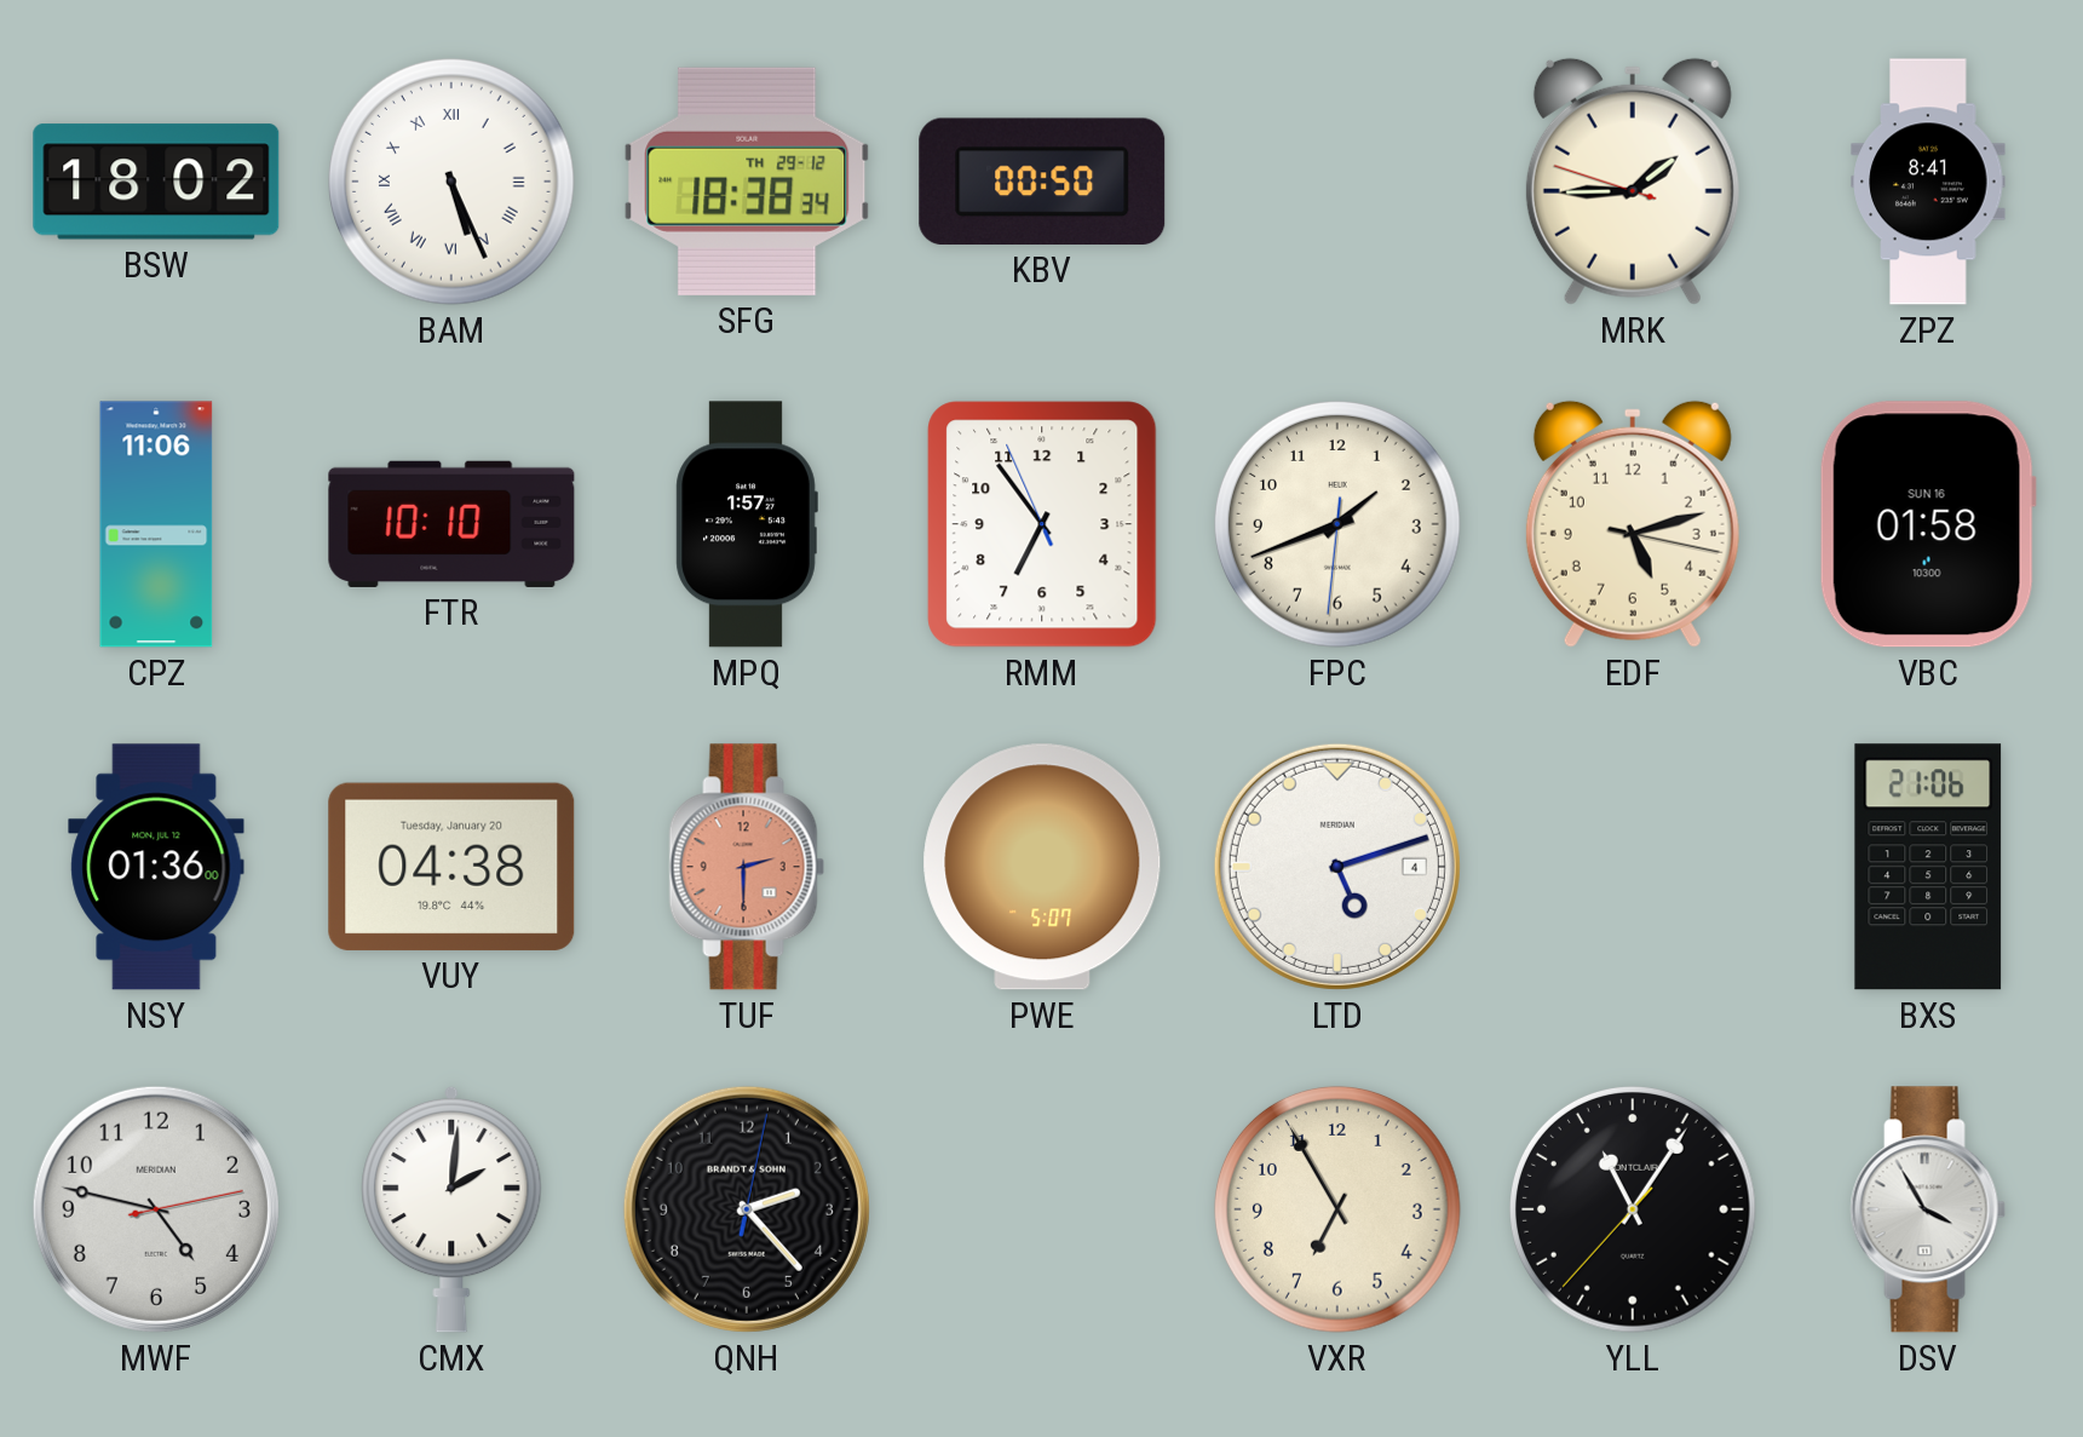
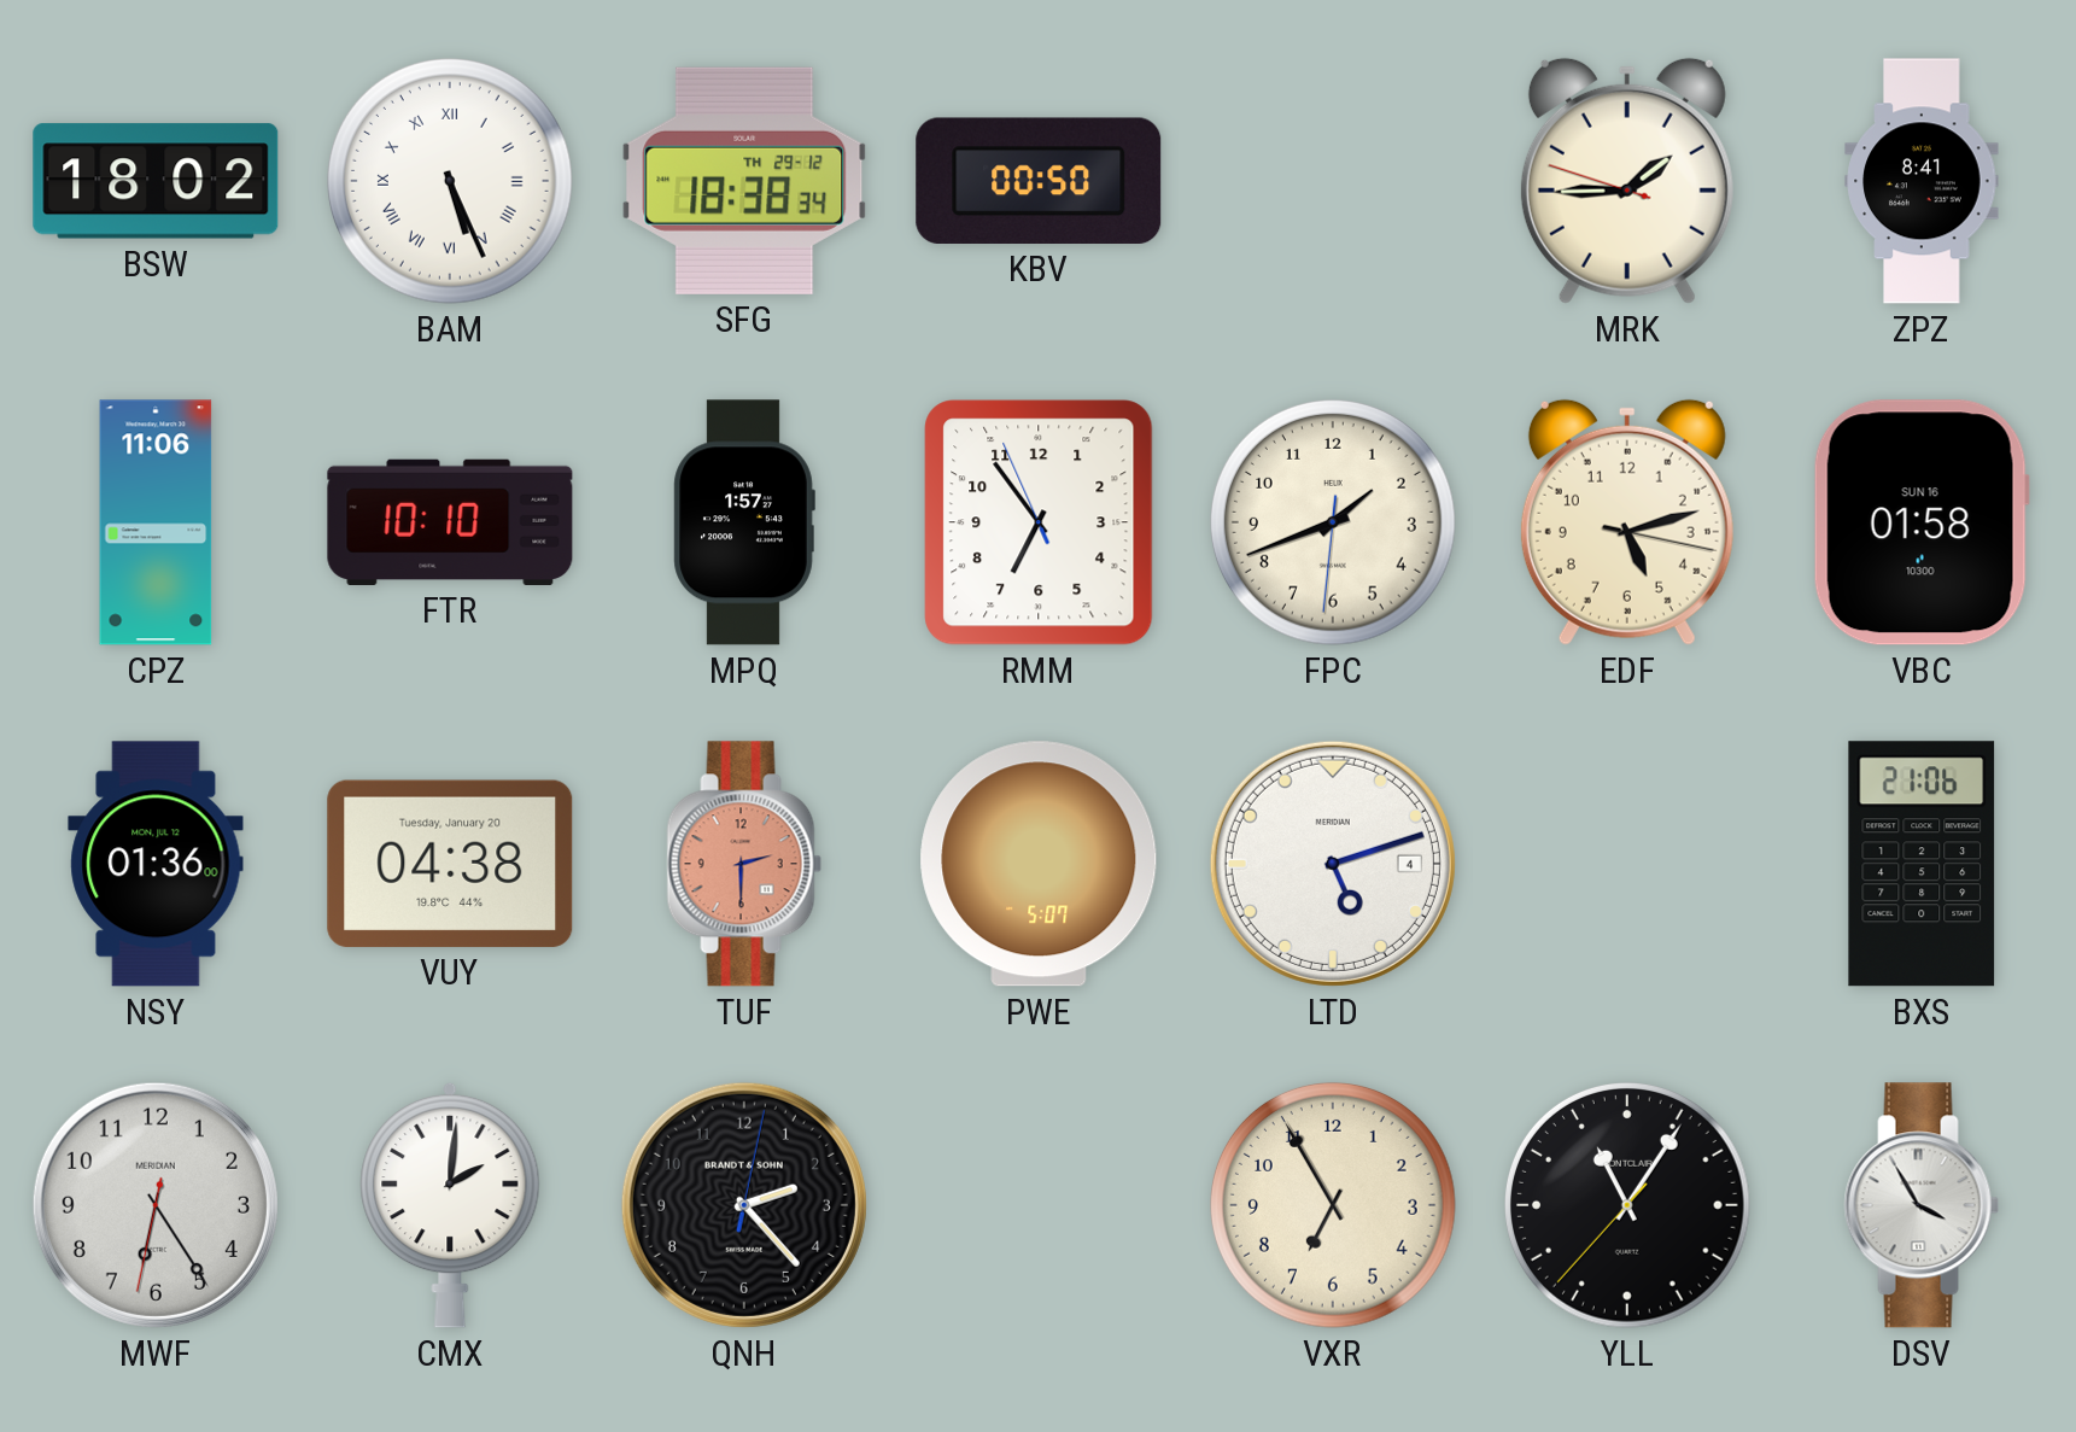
MWF: 4:47 -> 6:24
